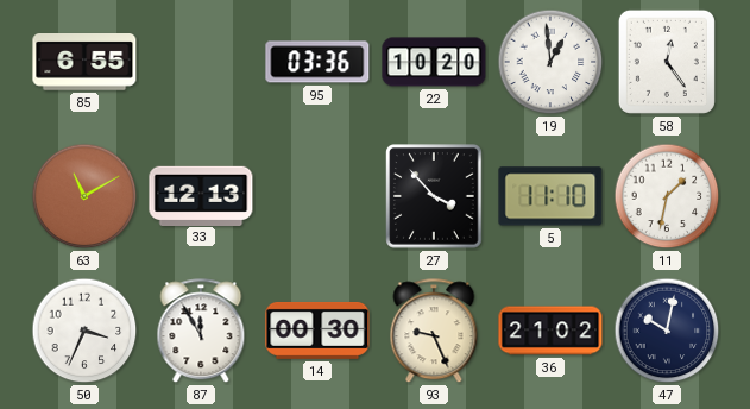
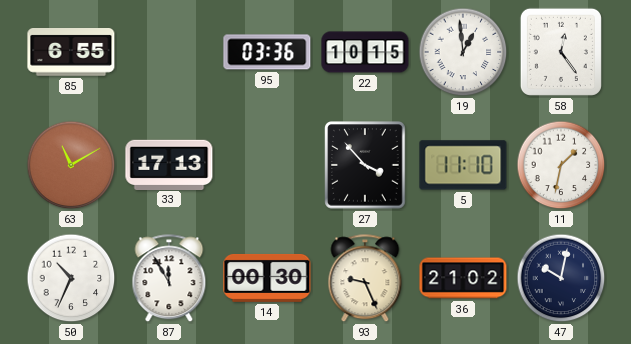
22: 10:20 -> 10:15
33: 12:13 -> 17:13
50: 3:34 -> 10:34
